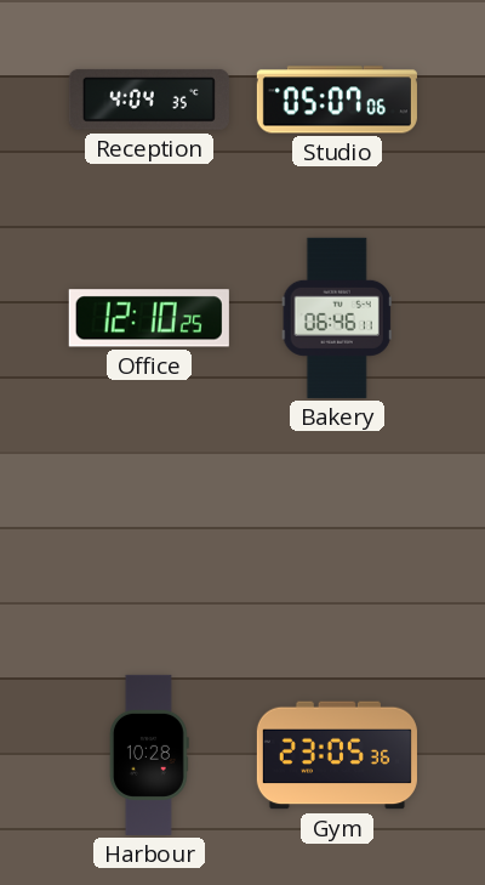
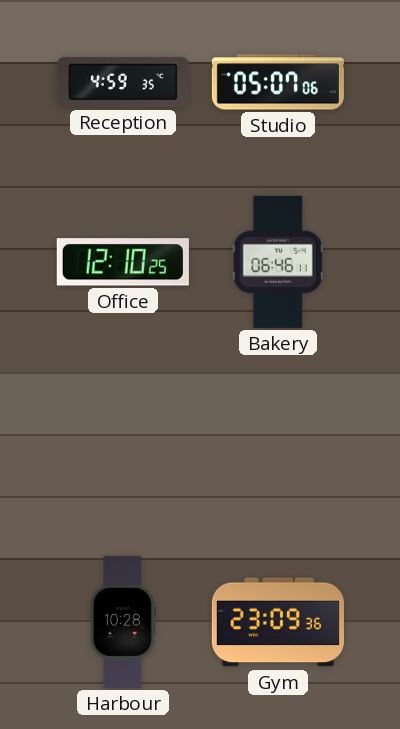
Reception: 4:04 -> 4:59
Gym: 23:05 -> 23:09
